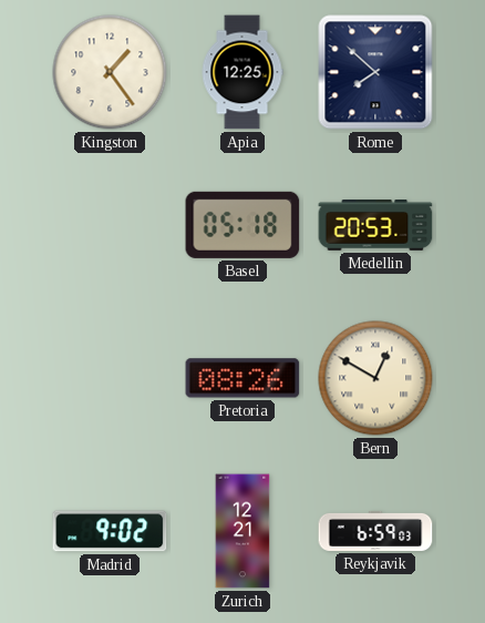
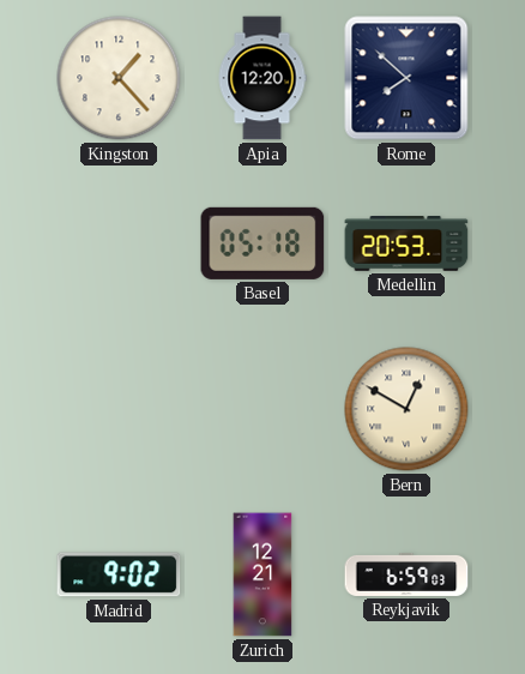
Kingston: 1:24 -> 1:23
Apia: 12:25 -> 12:20
Pretoria: 08:26 -> none
